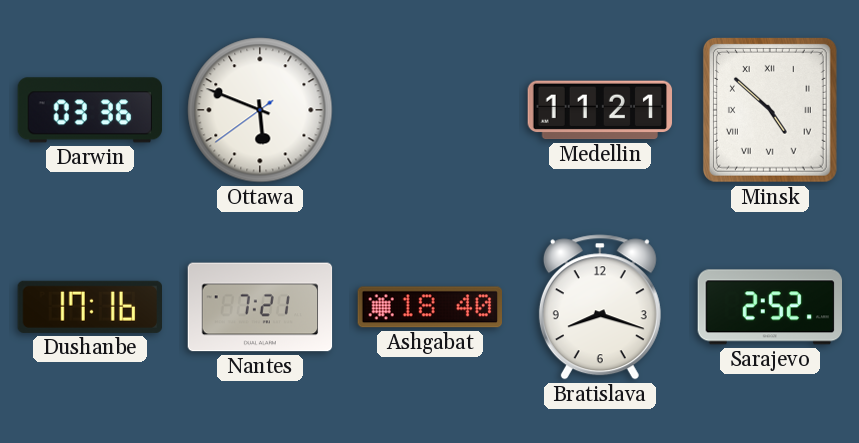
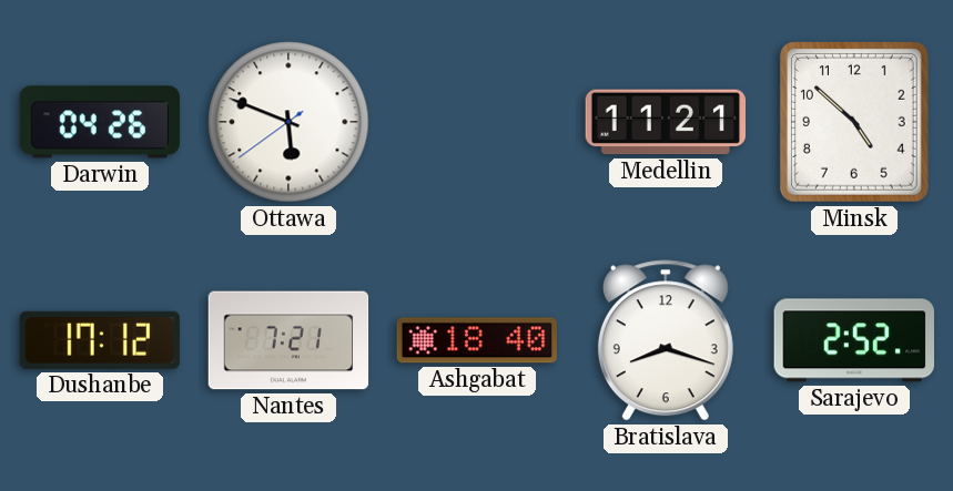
Darwin: 03:36 -> 04:26
Minsk numerals: Roman -> Arabic
Dushanbe: 17:16 -> 17:12
